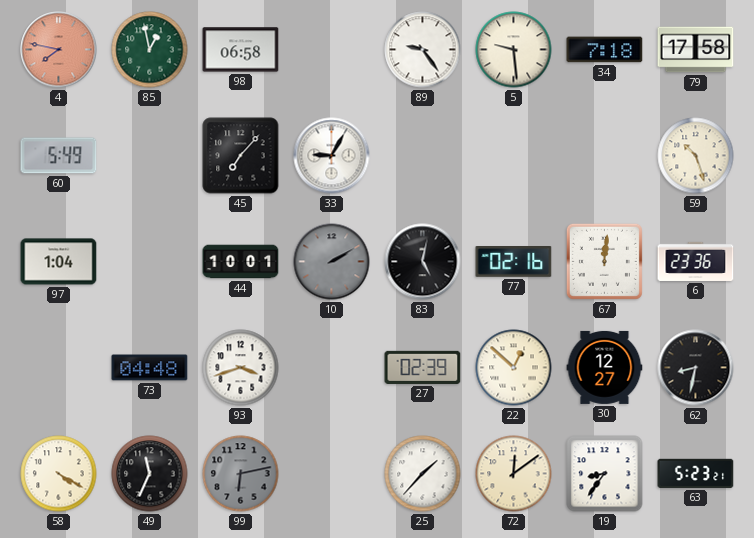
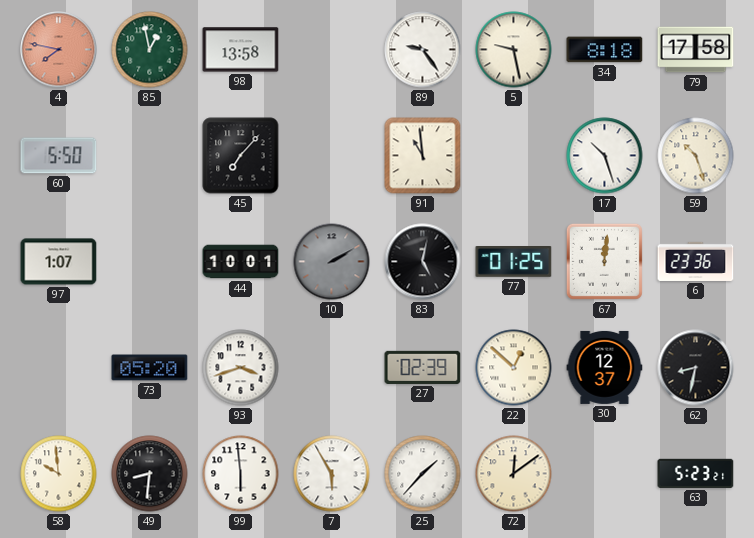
98: 06:58 -> 13:58
5: 9:29 -> 9:28
34: 7:18 -> 8:18
60: 5:49 -> 5:50
33: 9:05 -> none
91: none -> 10:59
17: none -> 10:27
97: 1:04 -> 1:07
77: 02:16 -> 01:25
73: 04:48 -> 05:20
30: 12:27 -> 12:37
58: 4:20 -> 9:59
49: 11:34 -> 8:31
99: 6:13 -> 5:59
99 dial: grey -> white
7: none -> 5:55
19: 8:36 -> none
